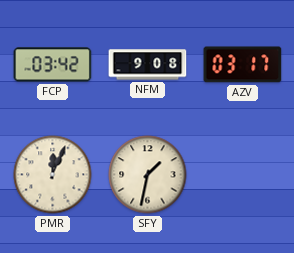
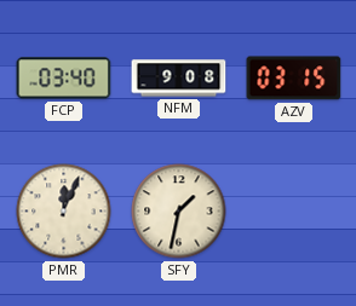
FCP: 03:42 -> 03:40
AZV: 03:17 -> 03:15
